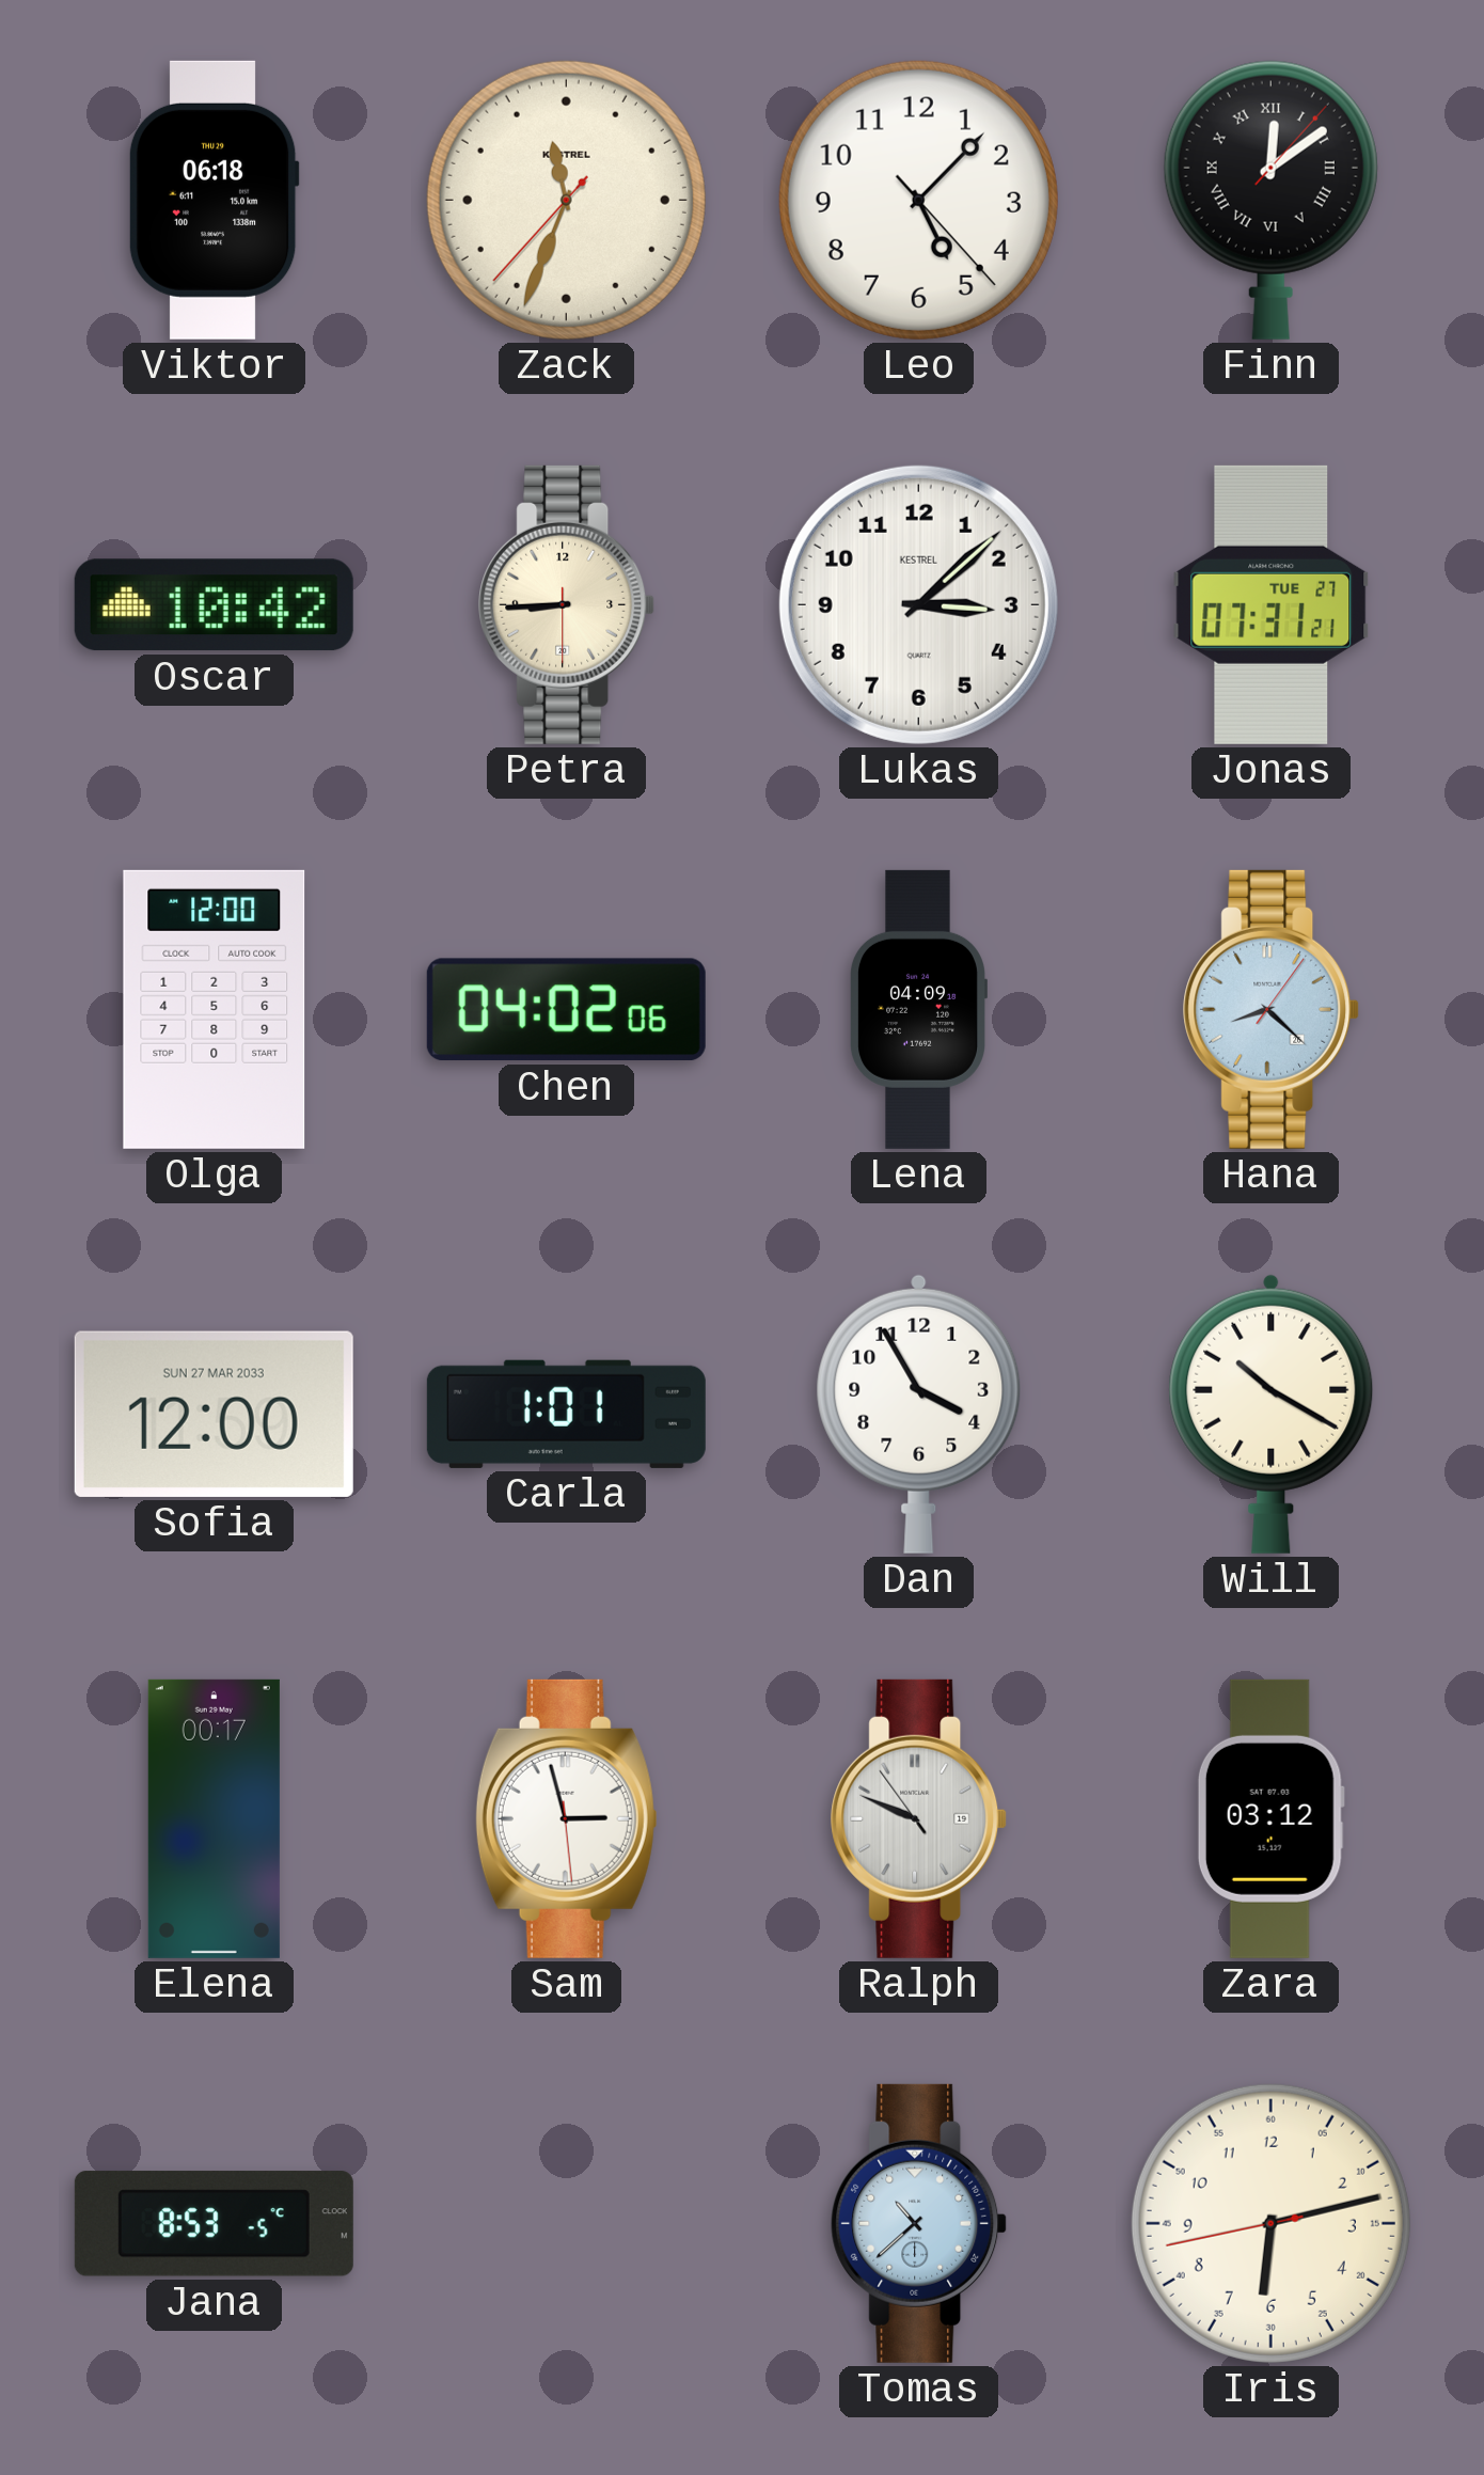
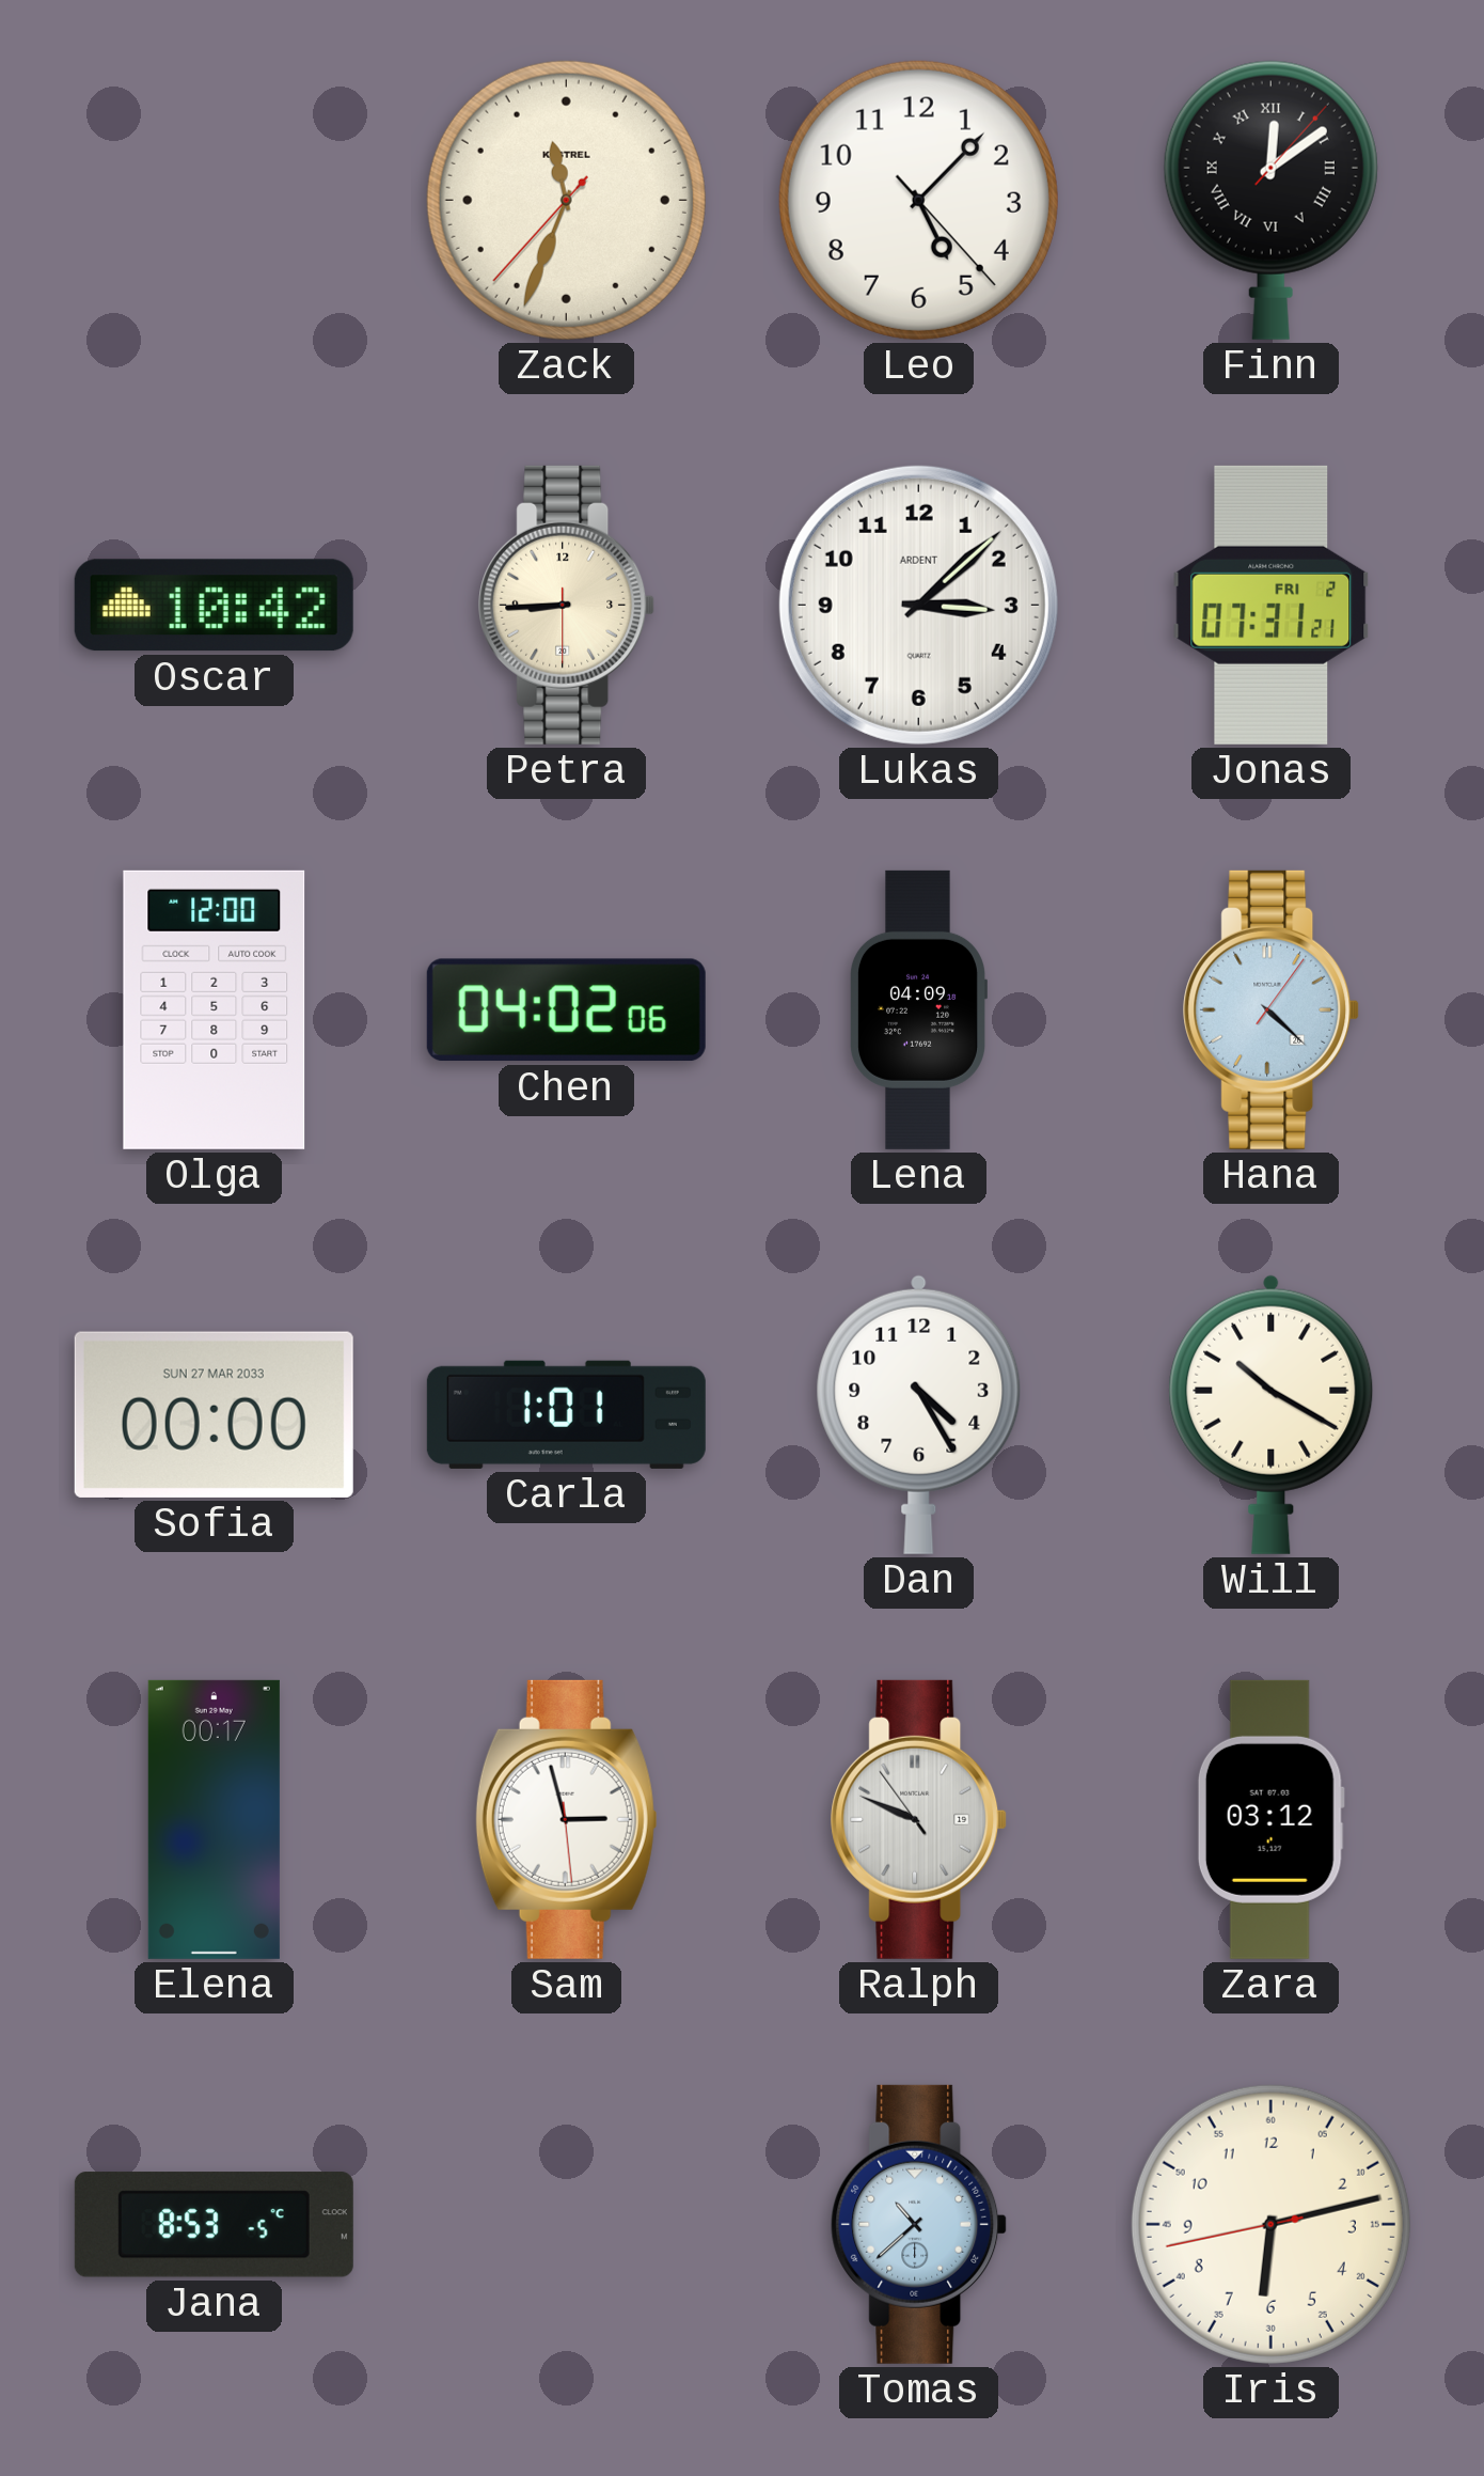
Viktor: 06:18 -> none
Lukas brand: KESTREL -> ARDENT
Jonas date: TUE 27 -> FRI 2
Hana: 8:22 -> 4:22
Sofia: 12:00 -> 00:00
Dan: 3:55 -> 4:25
